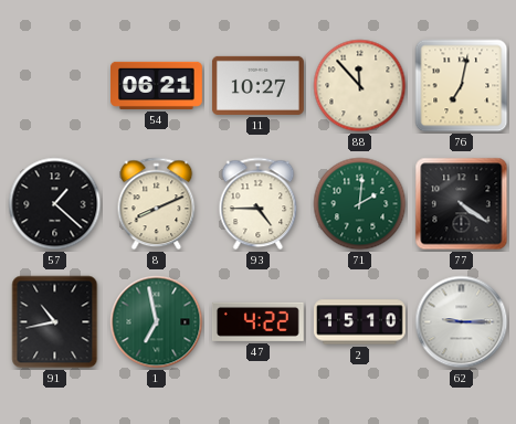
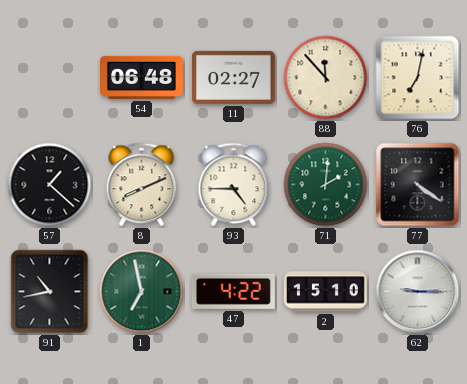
54: 06:21 -> 06:48
11: 10:27 -> 02:27
